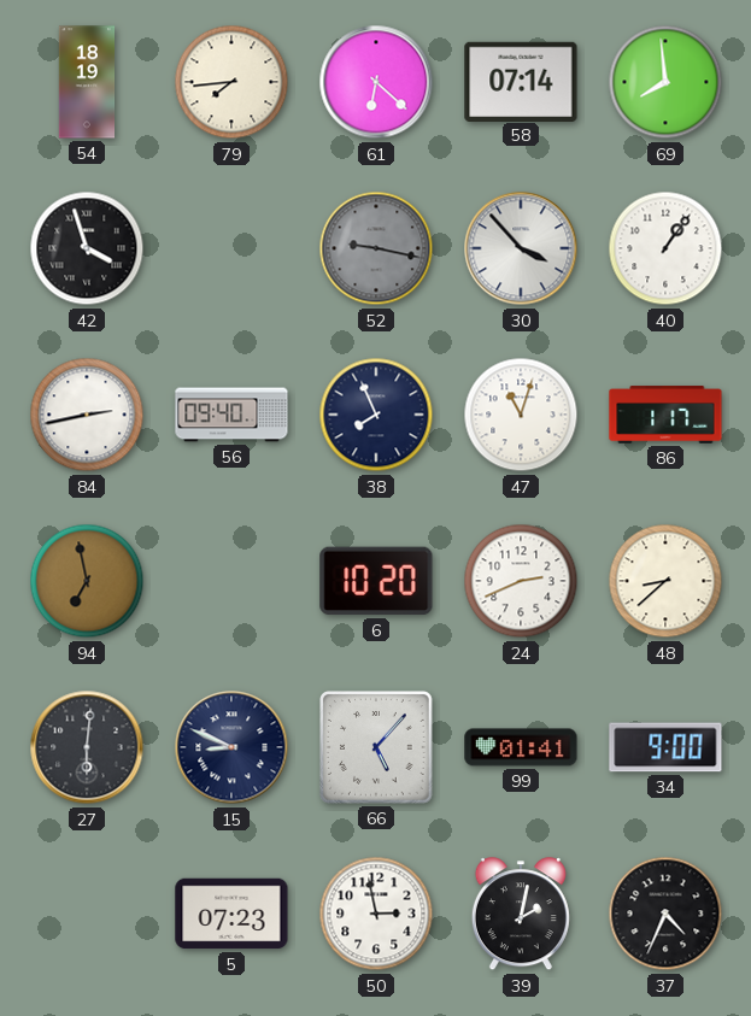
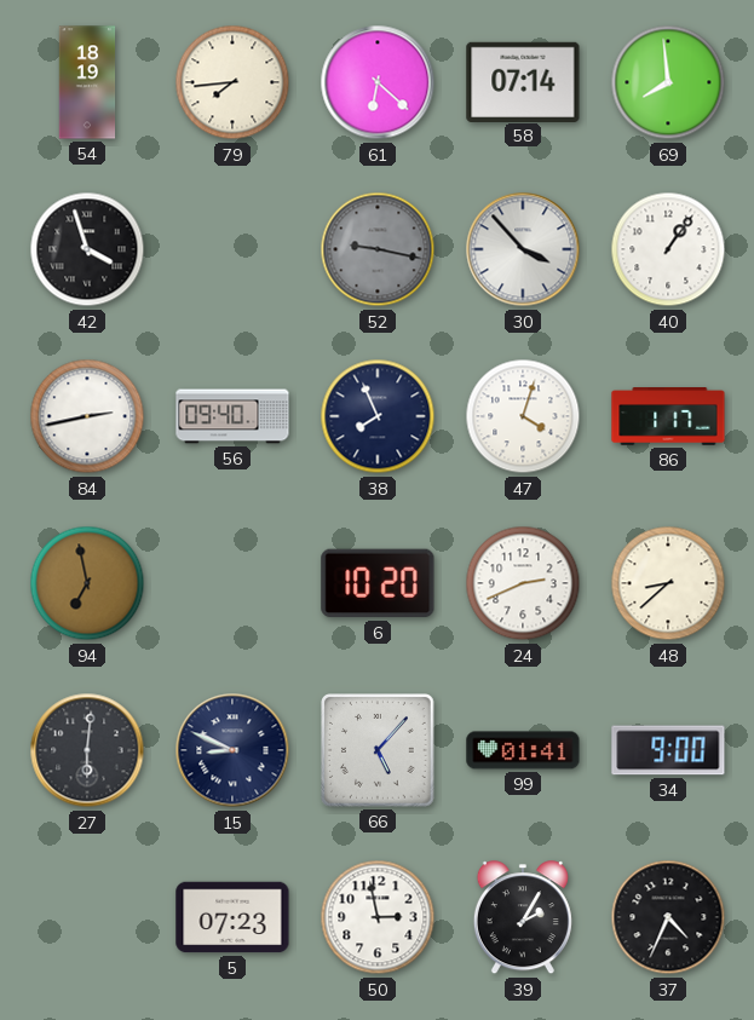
47: 11:03 -> 4:03
39: 2:02 -> 2:05
